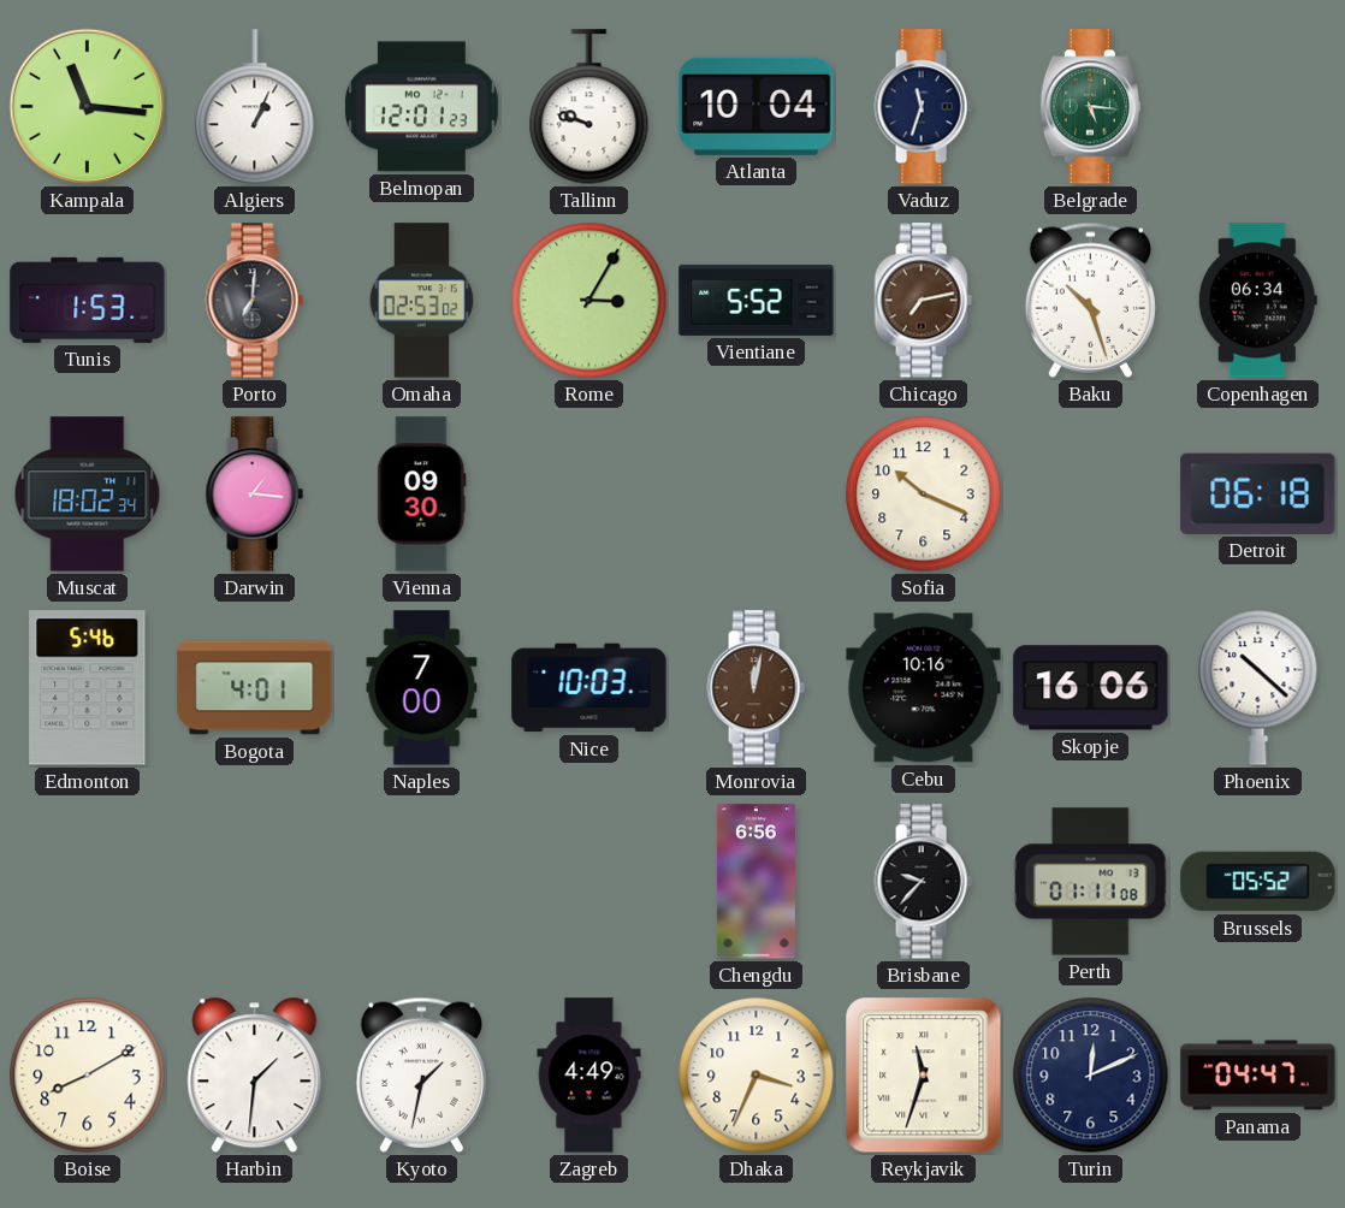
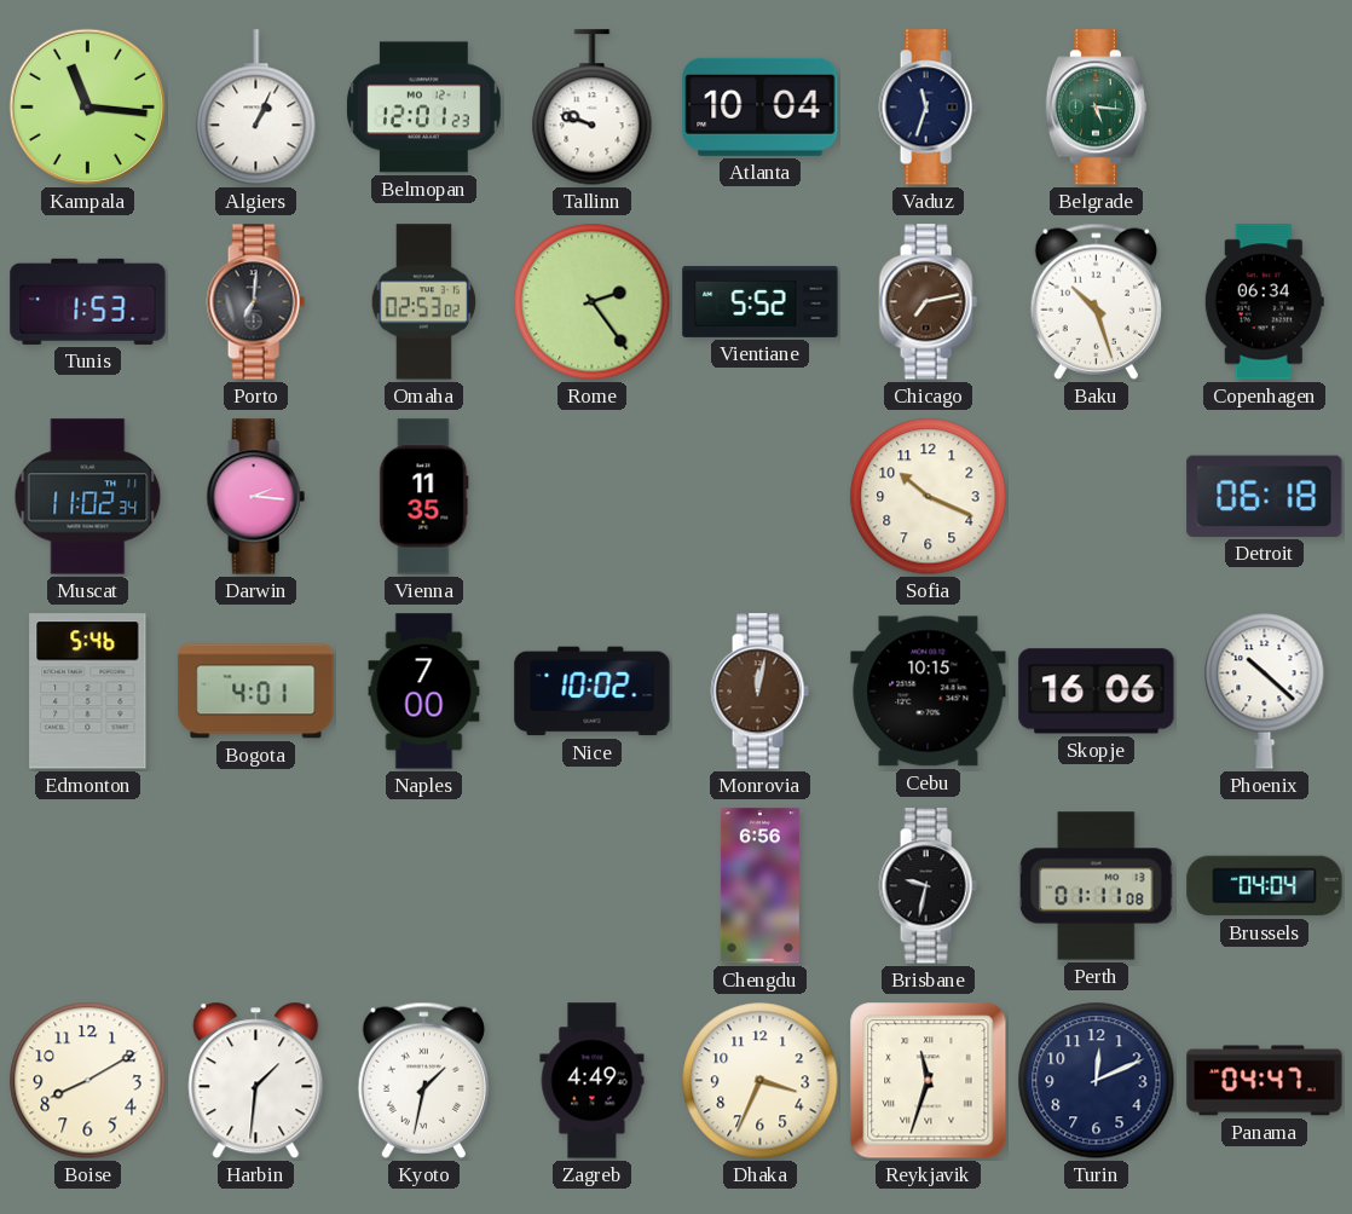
Rome: 3:05 -> 2:24
Muscat: 18:02 -> 11:02
Darwin: 1:16 -> 2:16
Vienna: 09:30 -> 11:35
Nice: 10:03 -> 10:02
Cebu: 10:16 -> 10:15
Brisbane: 9:37 -> 9:32
Brussels: 05:52 -> 04:04
